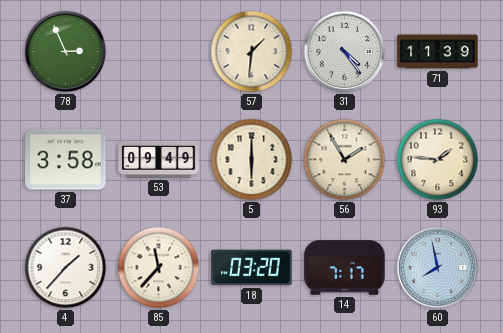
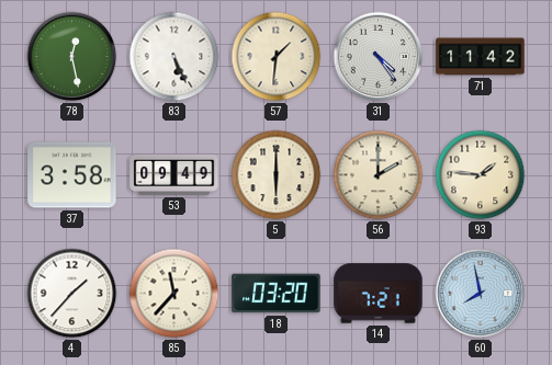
78: 2:56 -> 12:28
83: none -> 5:26
71: 11:39 -> 11:42
56: 1:55 -> 2:00
14: 7:17 -> 7:21
